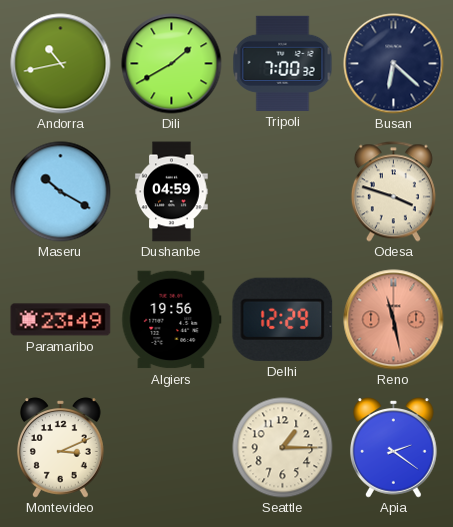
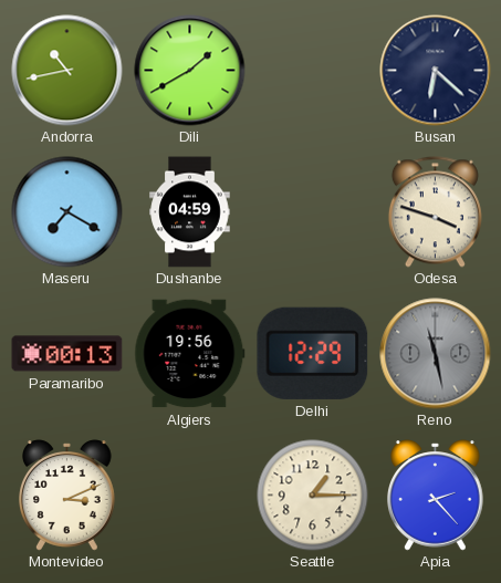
Tripoli: 7:00 -> none
Maseru: 10:20 -> 7:20
Paramaribo: 23:49 -> 00:13
Reno dial: salmon -> grey
Apia: 2:21 -> 2:23
